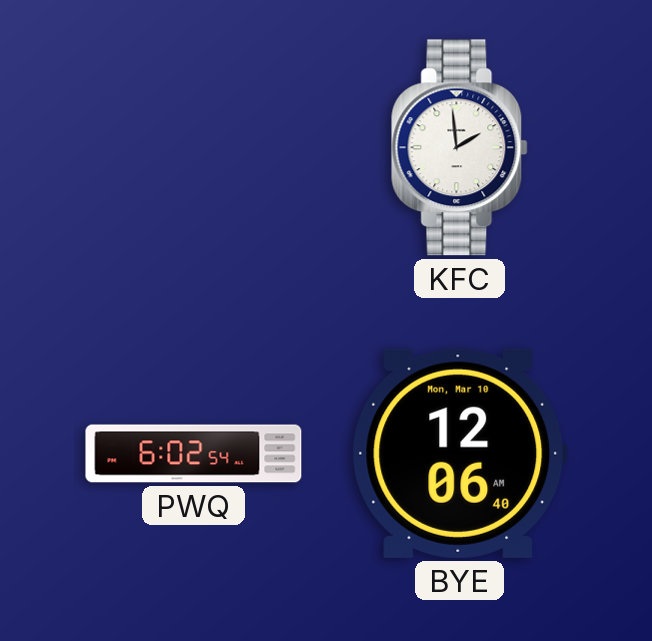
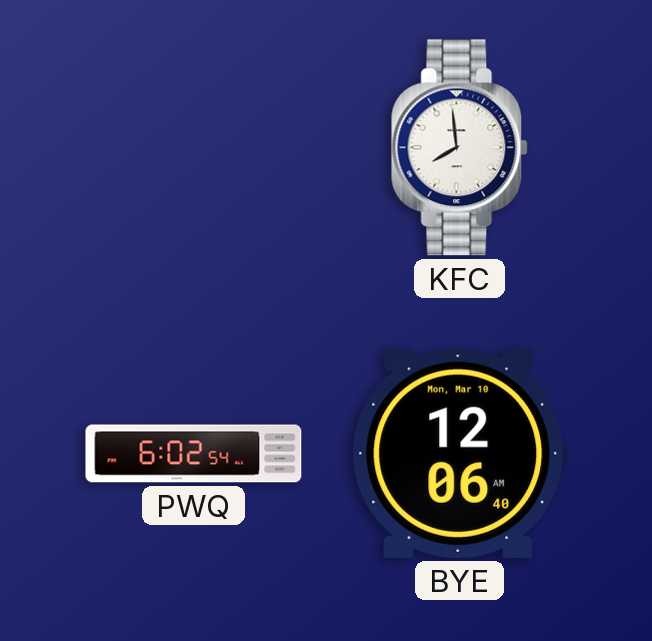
KFC: 1:59 -> 7:59
